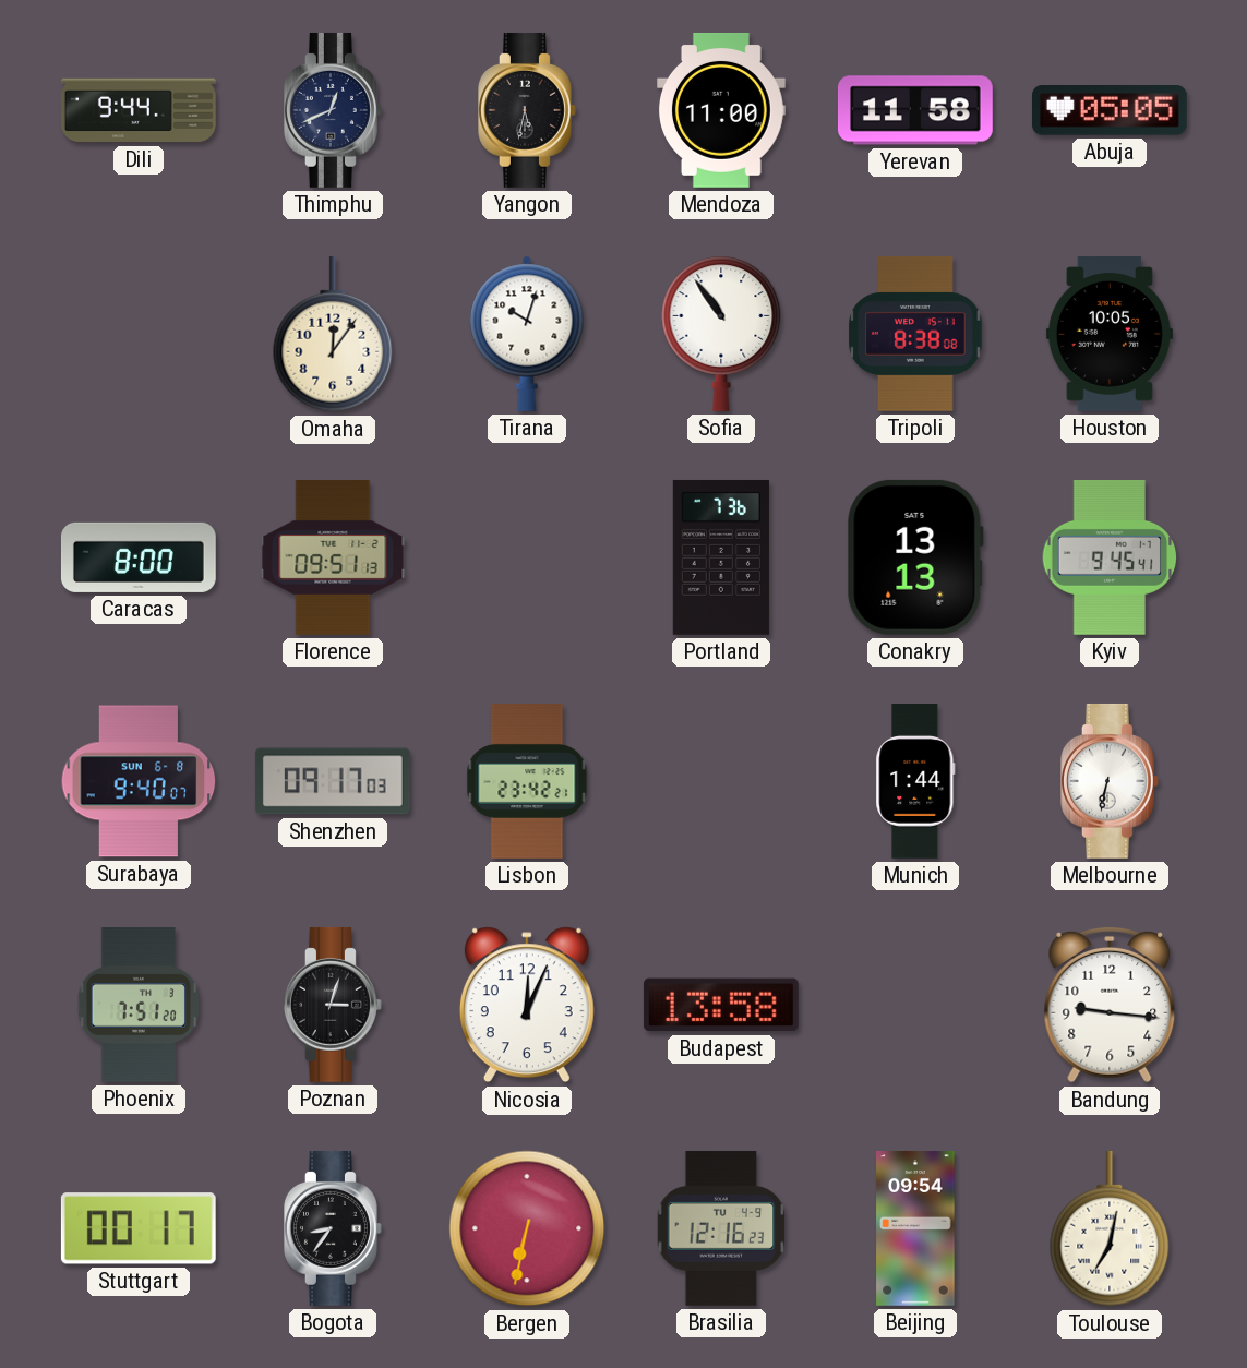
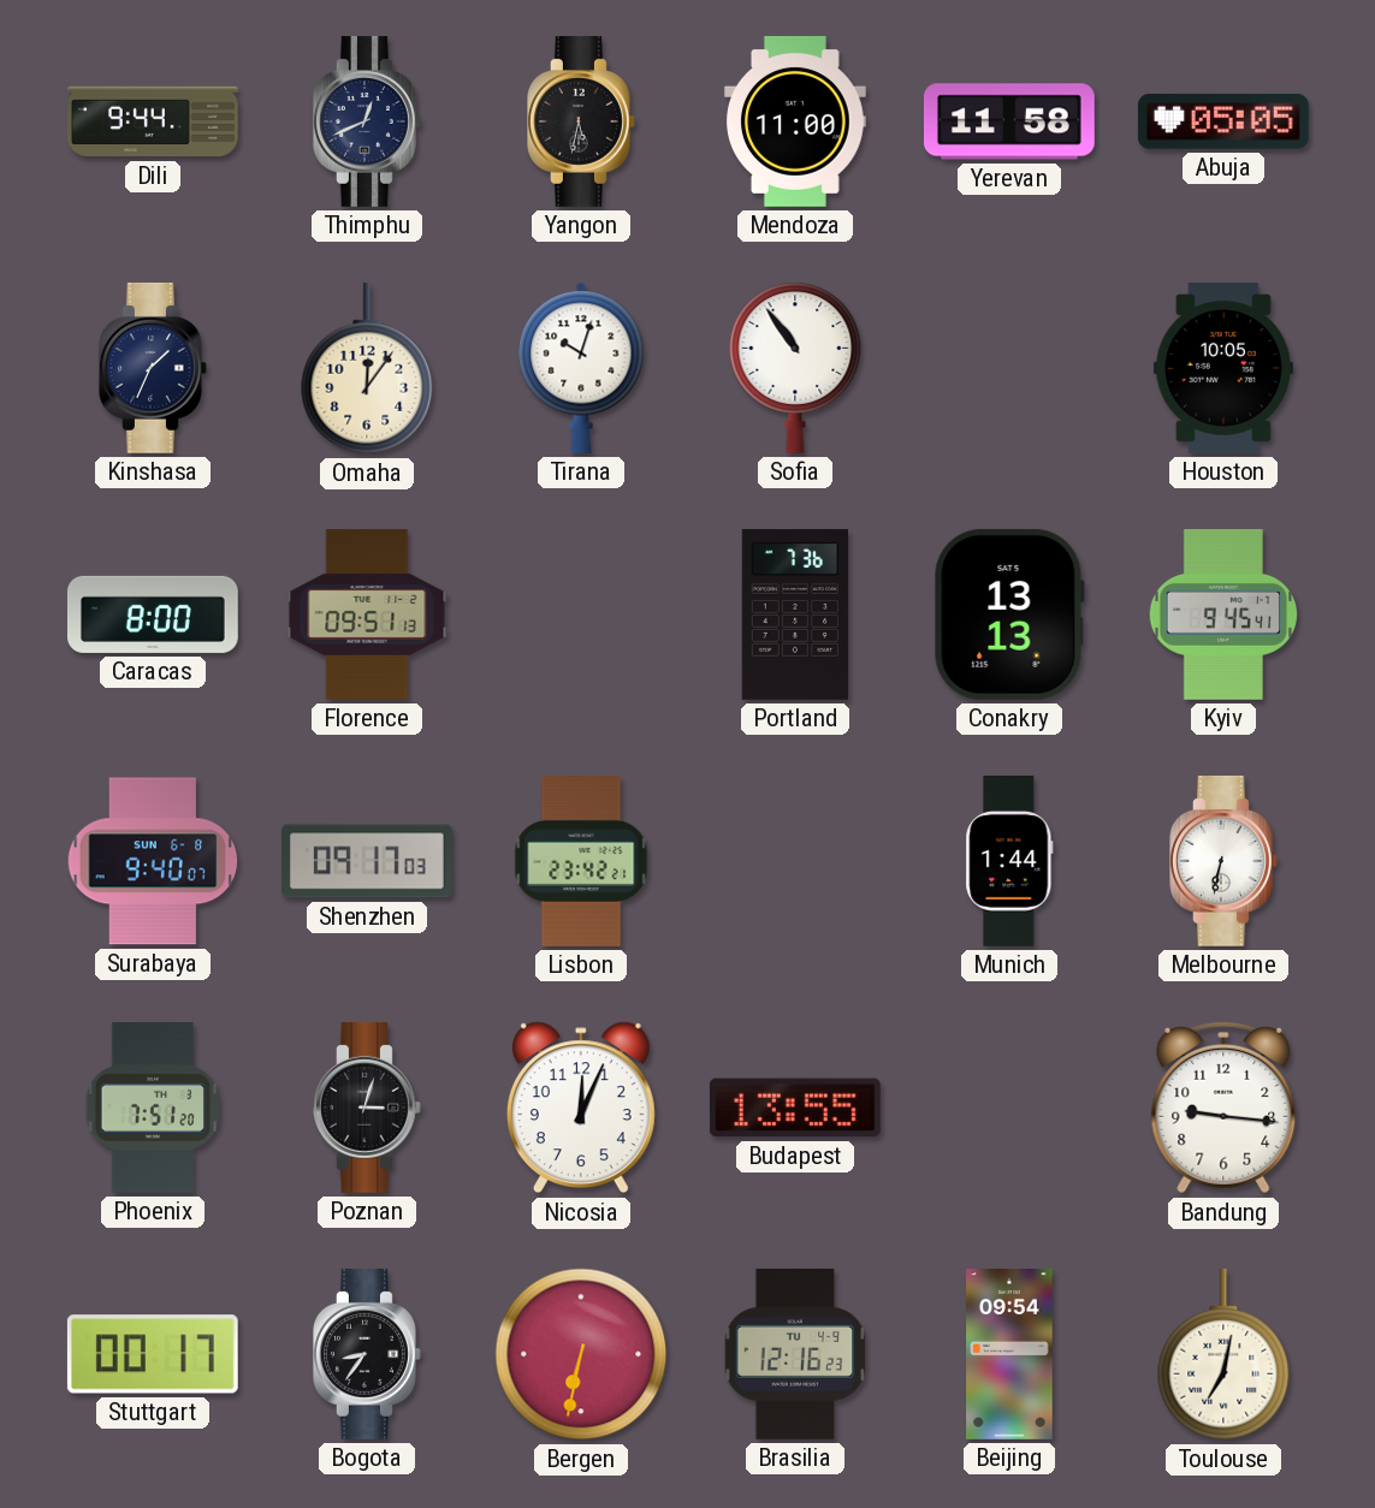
Kinshasa: none -> 1:34
Tripoli: 8:38 -> none
Budapest: 13:58 -> 13:55
